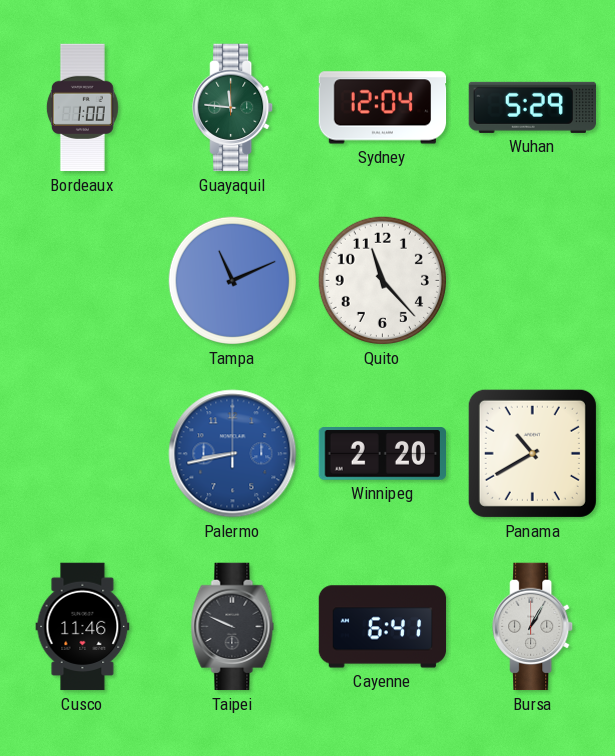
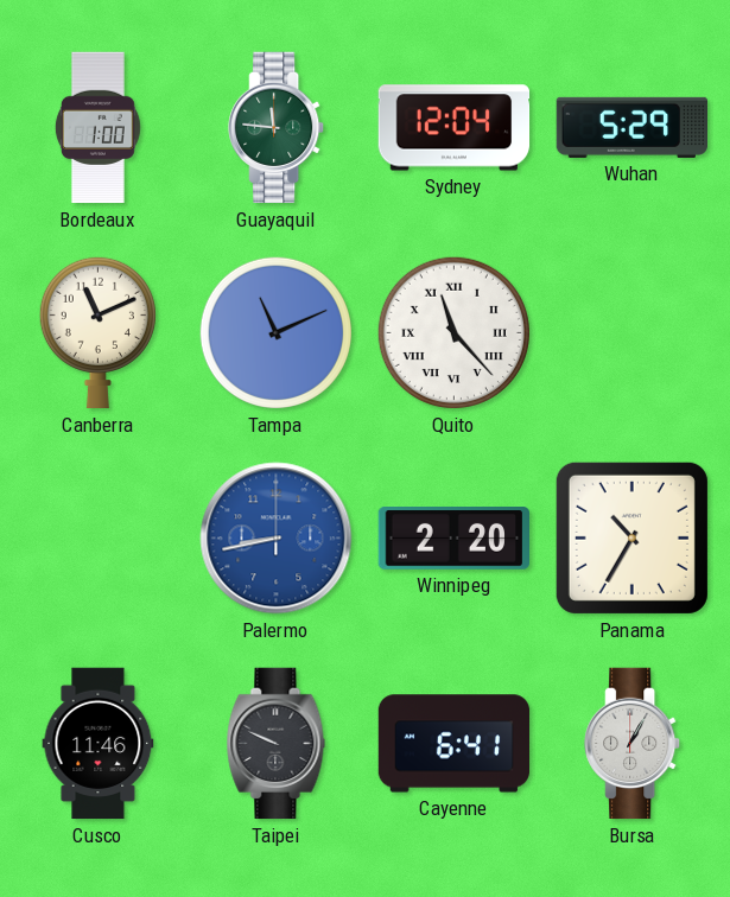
Canberra: none -> 11:11
Quito numerals: Arabic -> Roman
Panama: 10:40 -> 10:35
